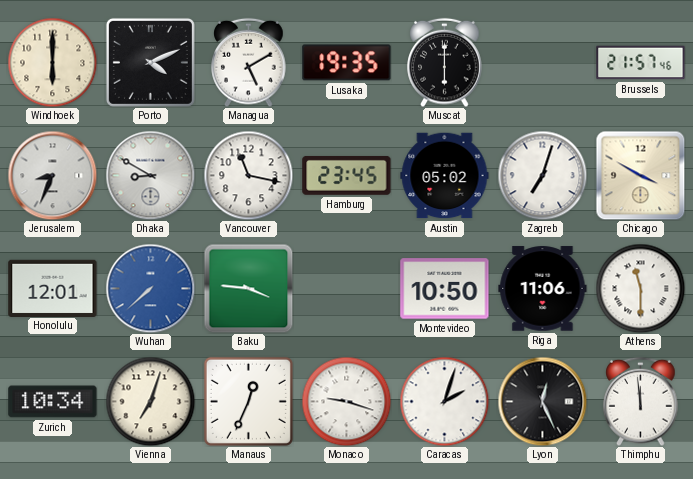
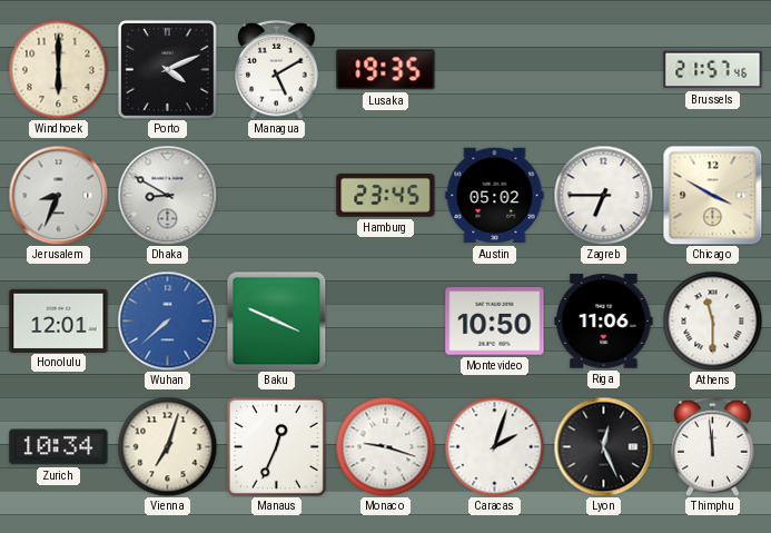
Muscat: 6:00 -> none
Vancouver: 11:17 -> none
Zagreb: 7:03 -> 6:45
Baku: 3:46 -> 3:49
